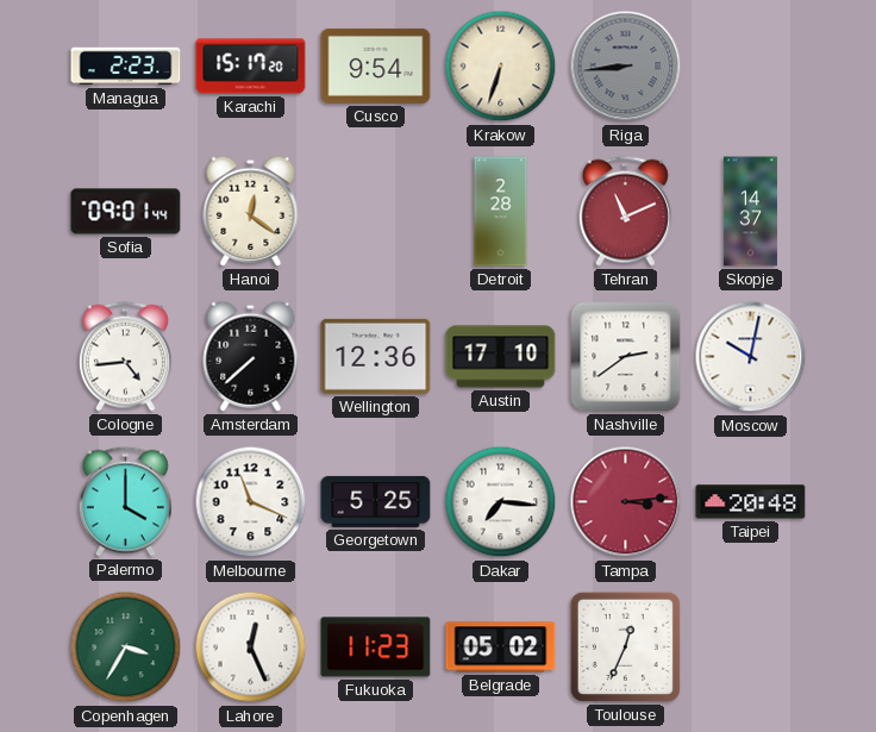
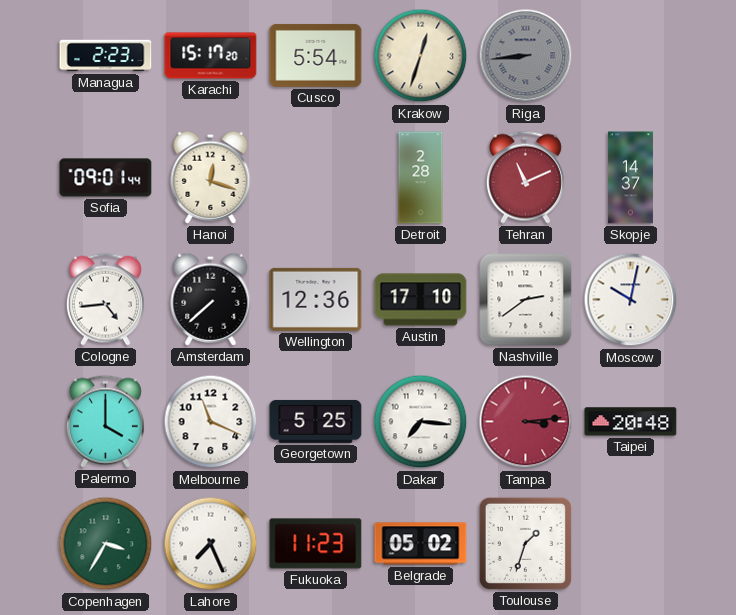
Cusco: 9:54 -> 5:54
Krakow: 6:33 -> 12:33
Hanoi: 12:21 -> 12:18
Lahore: 12:26 -> 7:26
Toulouse: 12:34 -> 1:33
